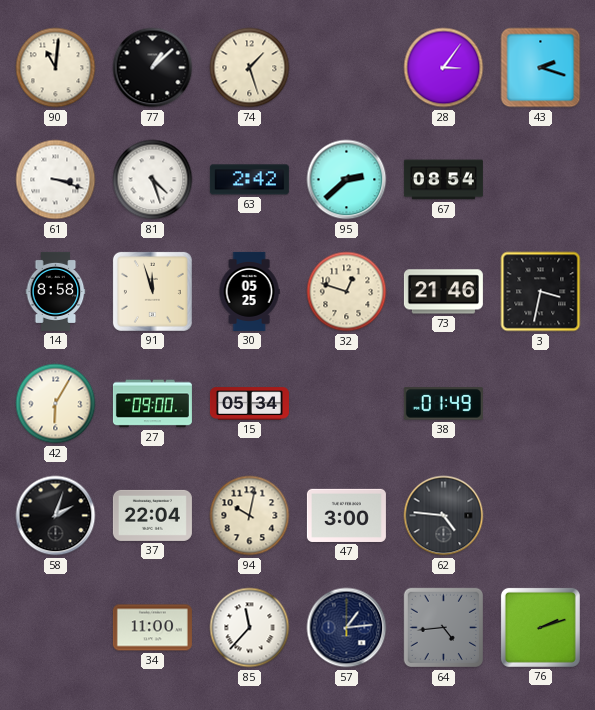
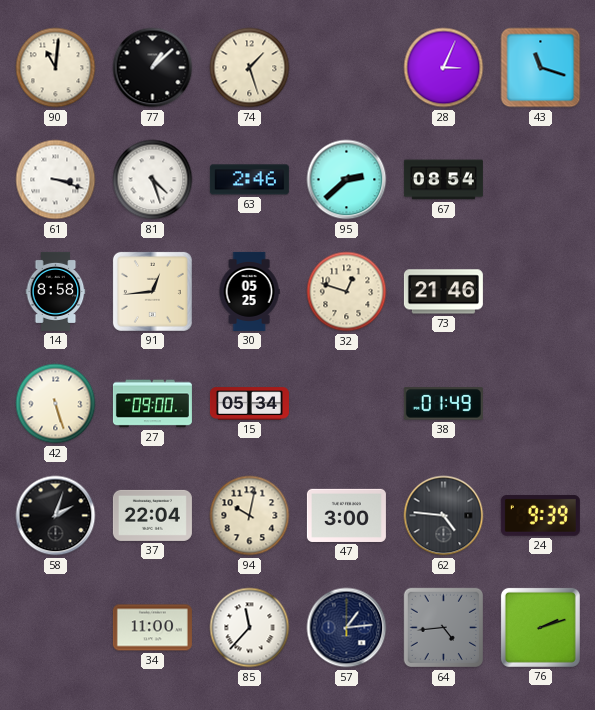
28: 3:06 -> 3:04
43: 2:18 -> 11:18
63: 2:42 -> 2:46
91: 11:57 -> 12:44
3: 3:32 -> none
42: 6:05 -> 5:27
24: none -> 9:39
